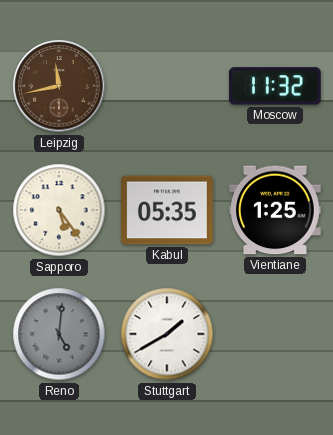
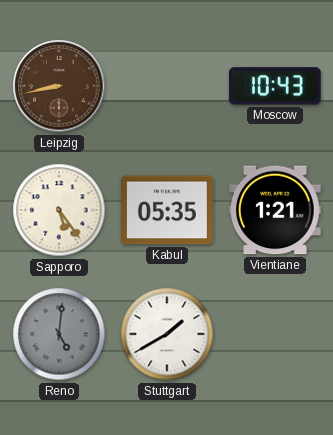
Leipzig: 11:43 -> 8:43
Moscow: 11:32 -> 10:43
Vientiane: 1:25 -> 1:21
